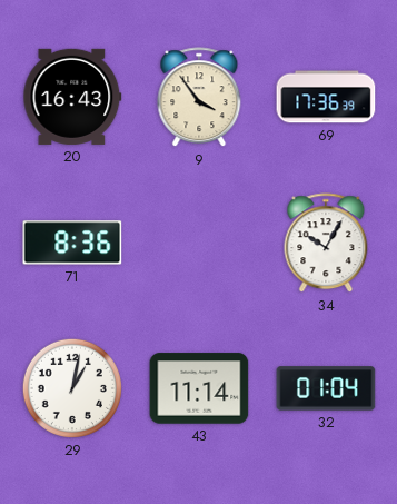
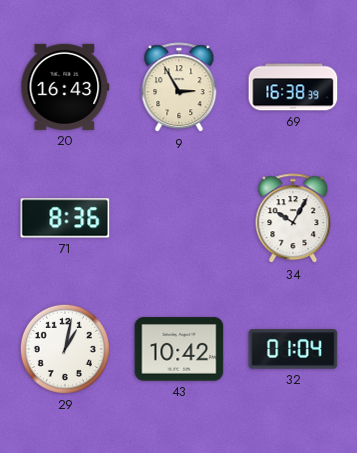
9: 3:54 -> 2:55
69: 17:36 -> 16:38
43: 11:14 -> 10:42
